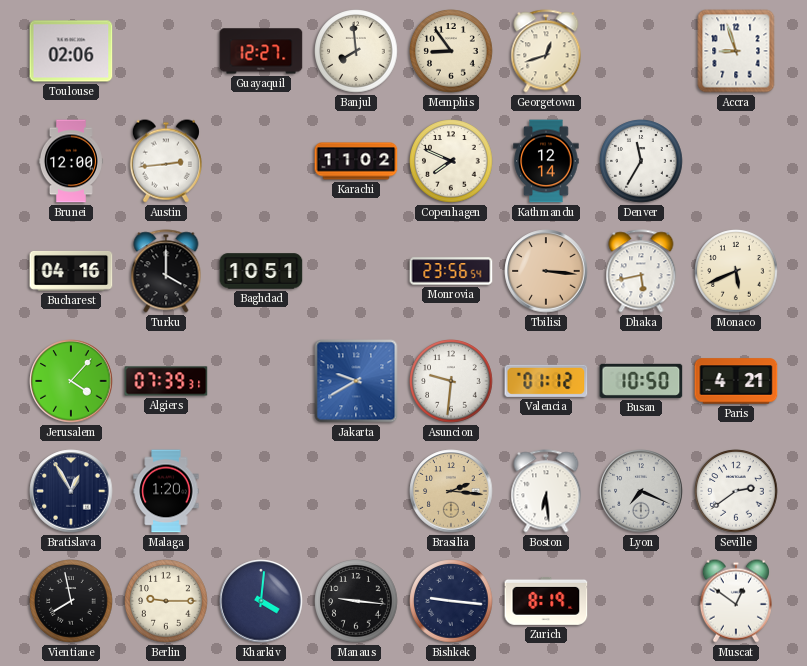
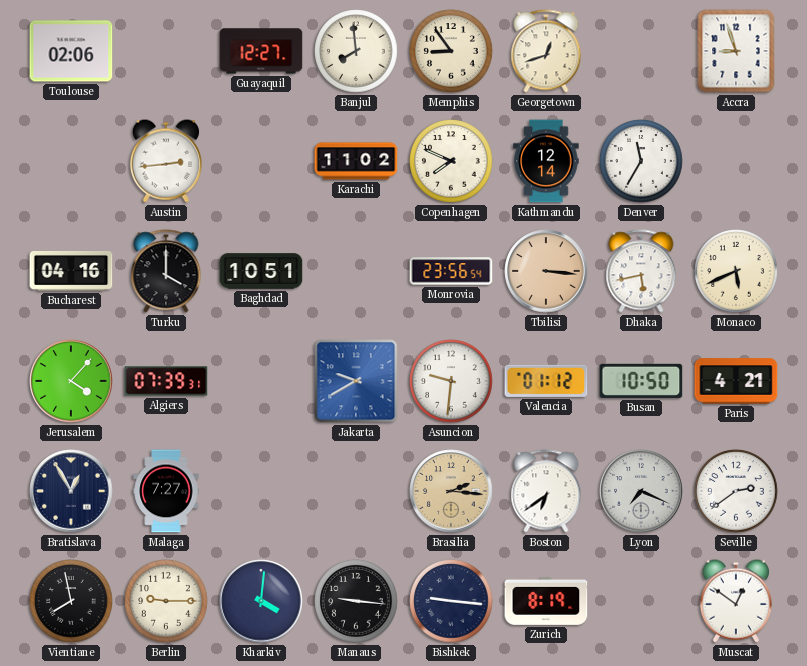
Brunei: 12:00 -> none
Malaga: 1:20 -> 7:27
Boston: 6:29 -> 6:39
